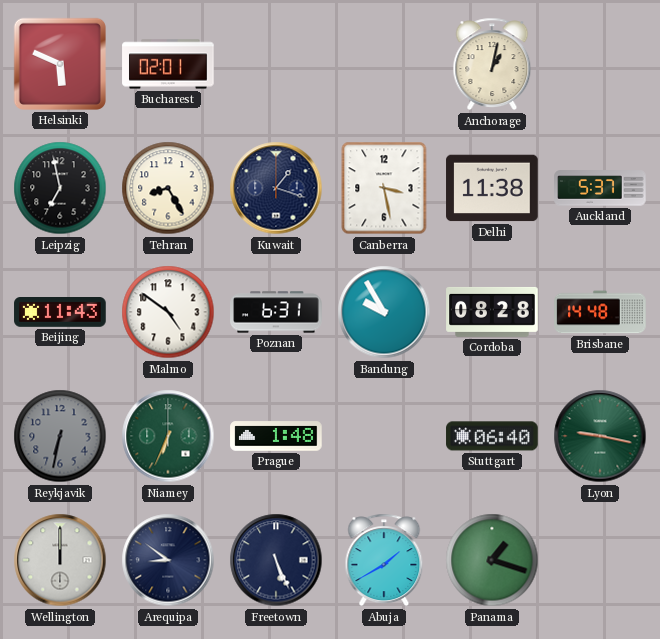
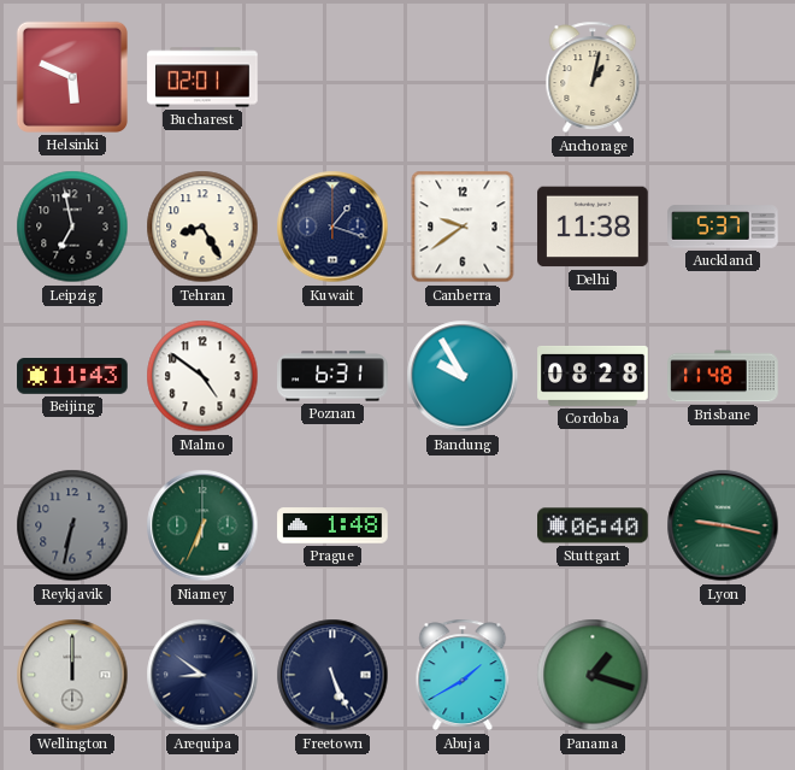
Canberra: 3:28 -> 9:39
Brisbane: 14:48 -> 11:48
